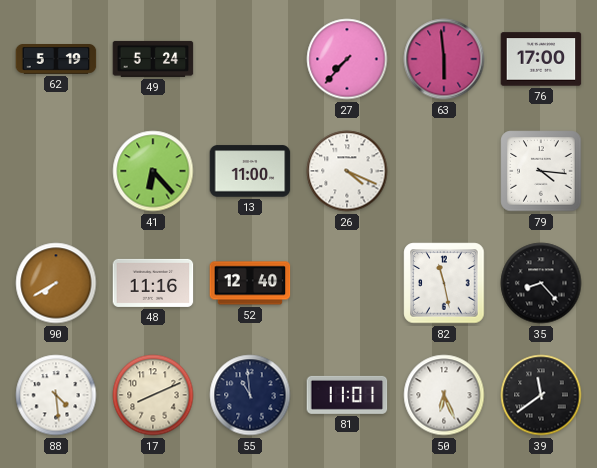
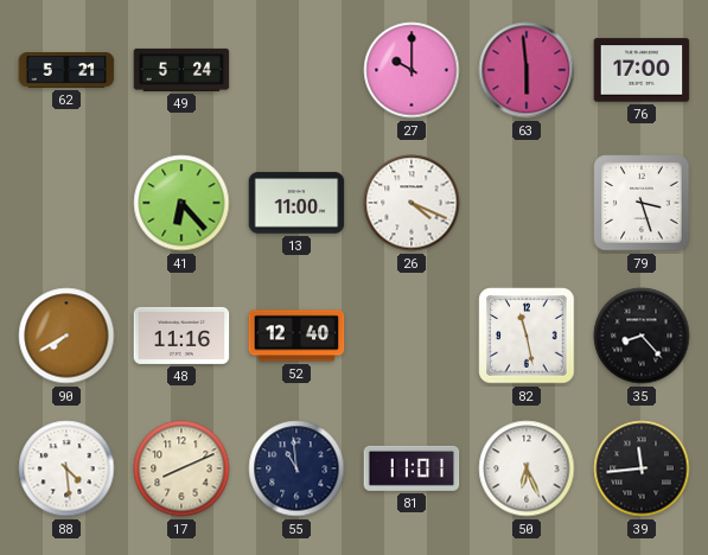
62: 5:19 -> 5:21
27: 7:37 -> 10:00
79: 4:16 -> 3:27
39: 11:39 -> 11:44
